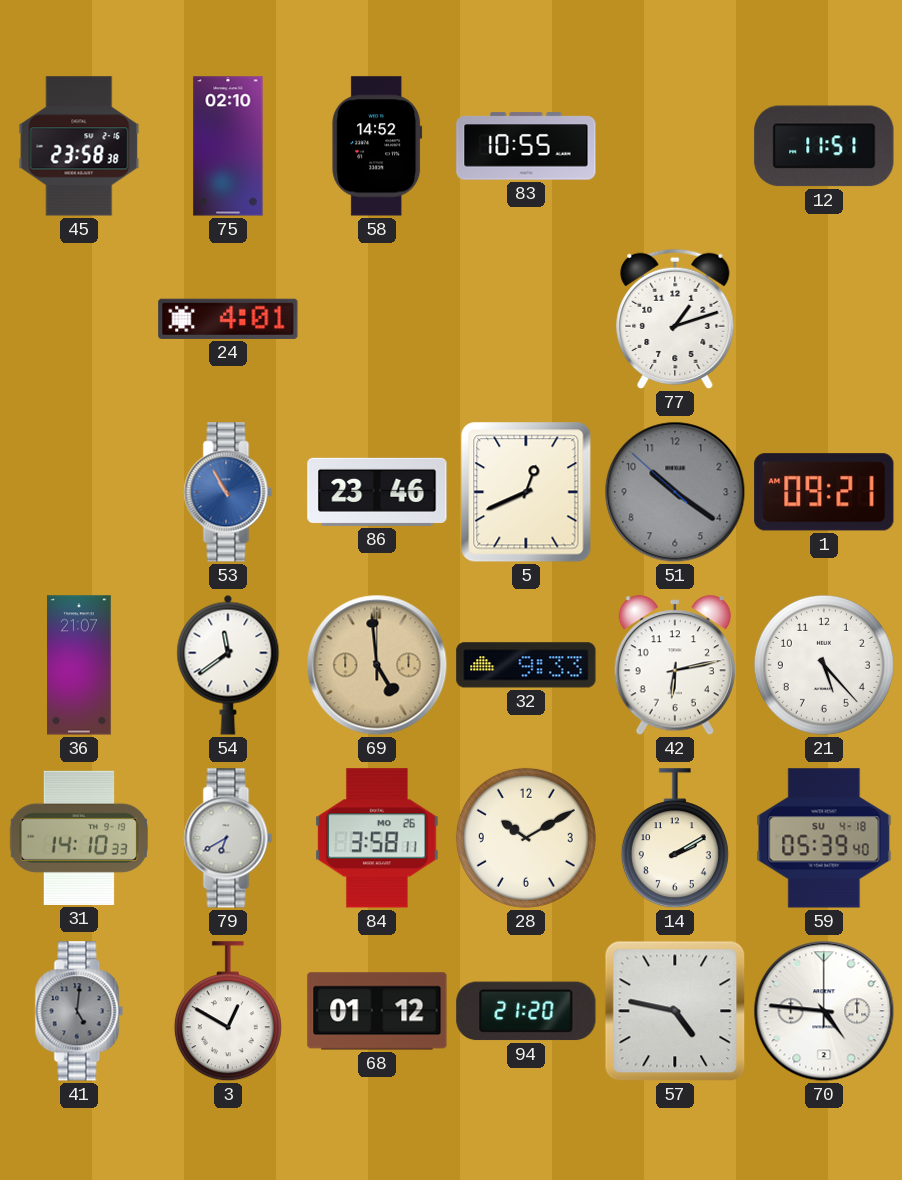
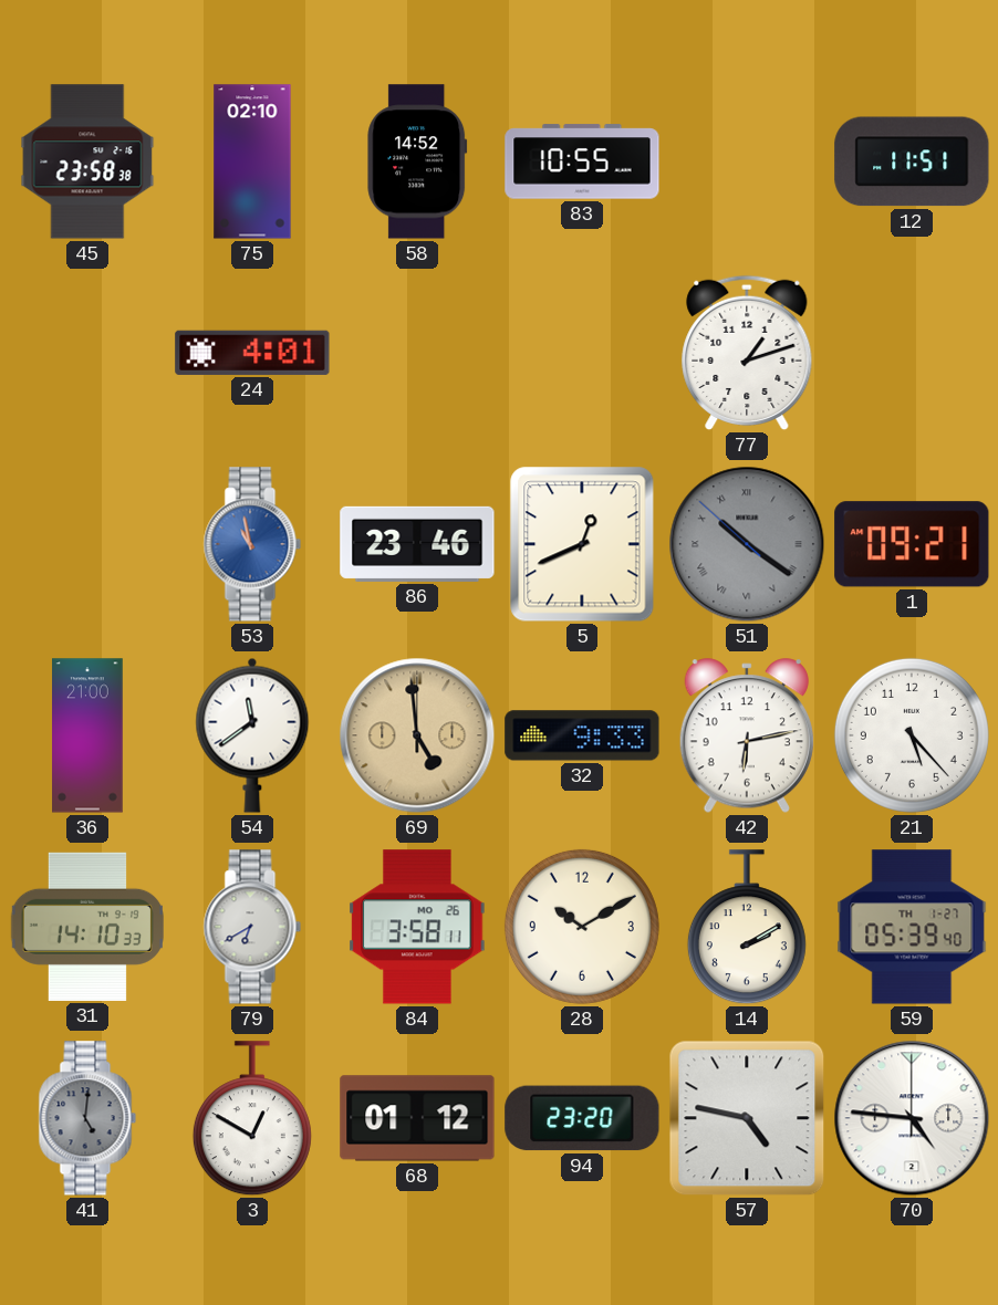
53: 10:55 -> 10:58
51 numerals: Arabic -> Roman
36: 21:07 -> 21:00
59 date: SU 4-18 -> TH 1-27
94: 21:20 -> 23:20
